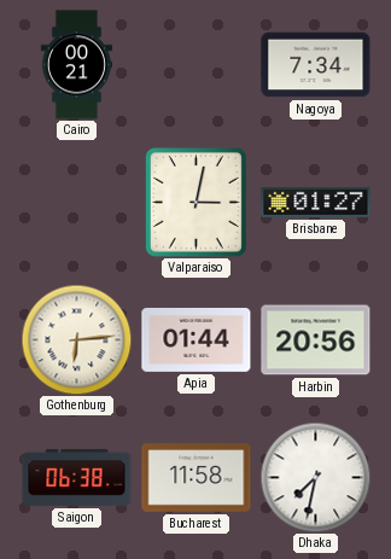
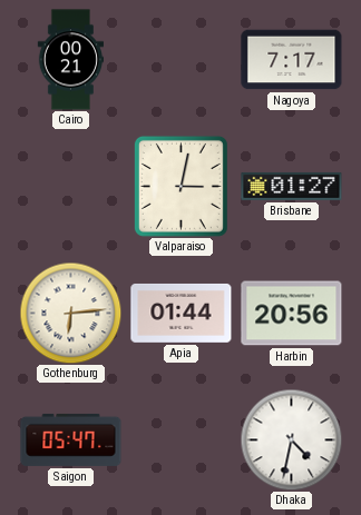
Nagoya: 7:34 -> 7:17
Saigon: 06:38 -> 05:47
Bucharest: 11:58 -> none
Dhaka: 7:32 -> 4:32
